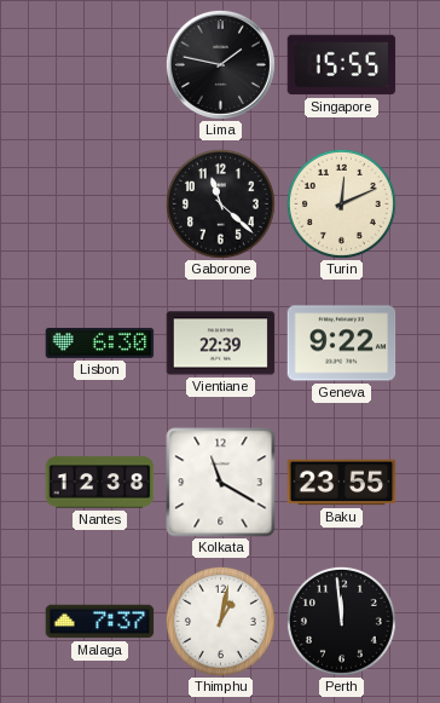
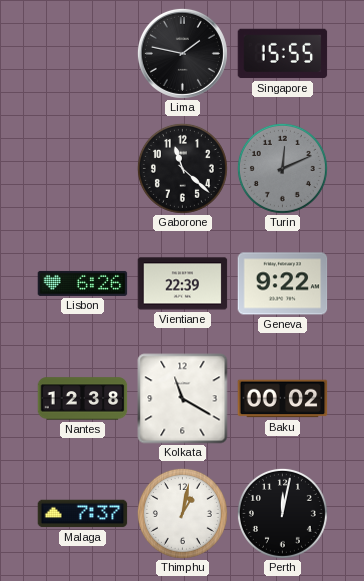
Turin dial: cream -> grey
Lisbon: 6:30 -> 6:26
Baku: 23:55 -> 00:02
Perth: 11:59 -> 12:02
